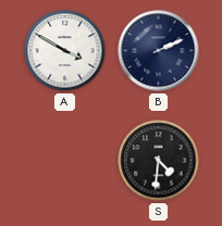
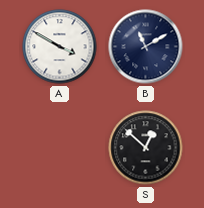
B: 2:11 -> 11:10
S: 4:31 -> 12:52
